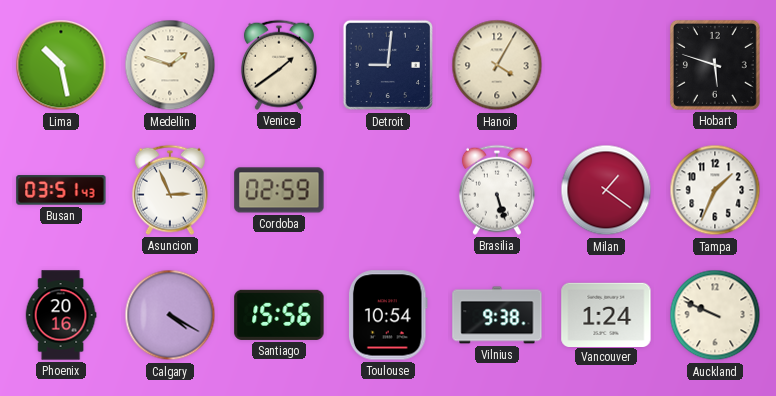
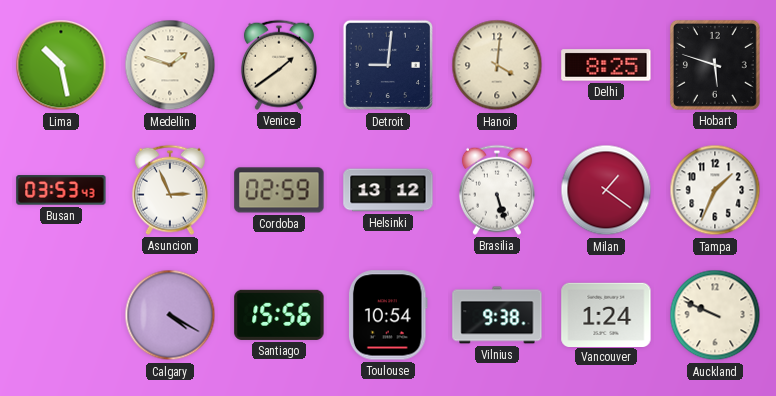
Hanoi: 4:05 -> 4:01
Delhi: none -> 8:25
Busan: 03:51 -> 03:53
Helsinki: none -> 13:12
Phoenix: 20:16 -> none
